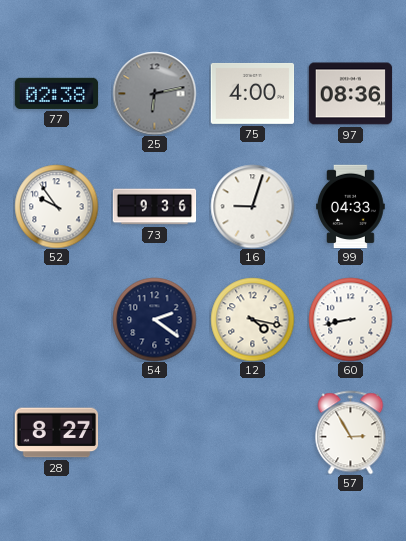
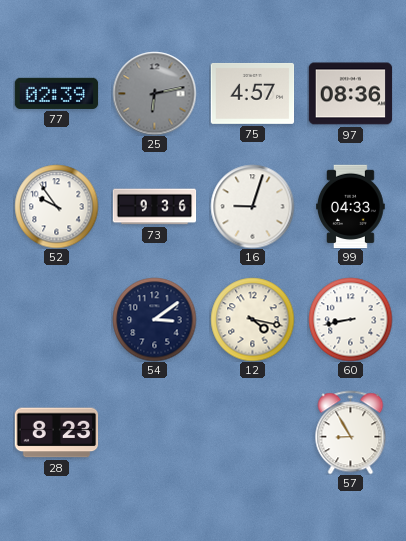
77: 02:38 -> 02:39
75: 4:00 -> 4:57
54: 2:21 -> 3:09
28: 8:27 -> 8:23
57: 2:55 -> 8:55
